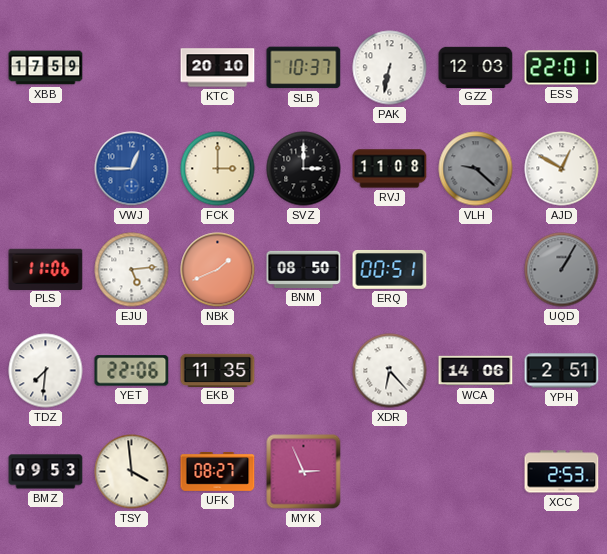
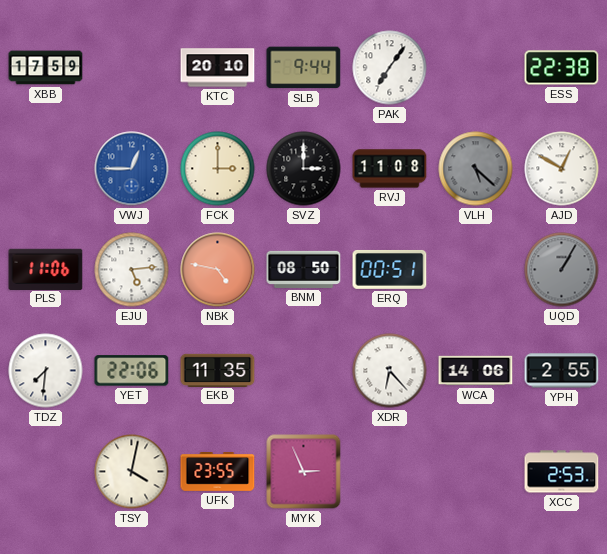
SLB: 10:37 -> 9:44
PAK: 6:32 -> 7:06
GZZ: 12:03 -> none
ESS: 22:01 -> 22:38
VLH: 9:22 -> 5:22
NBK: 1:41 -> 4:47
YPH: 2:51 -> 2:55
BMZ: 09:53 -> none
TSY: 3:59 -> 4:02
UFK: 08:27 -> 23:55
